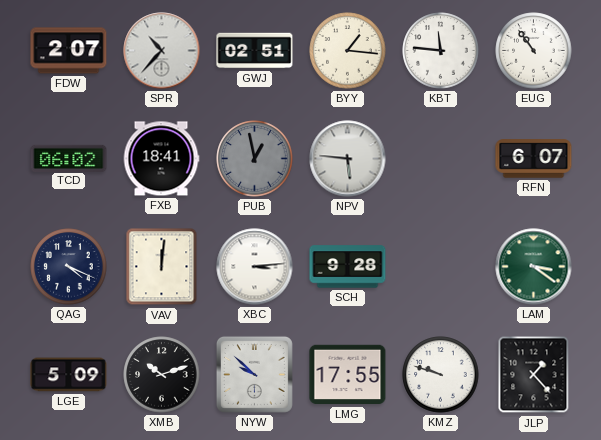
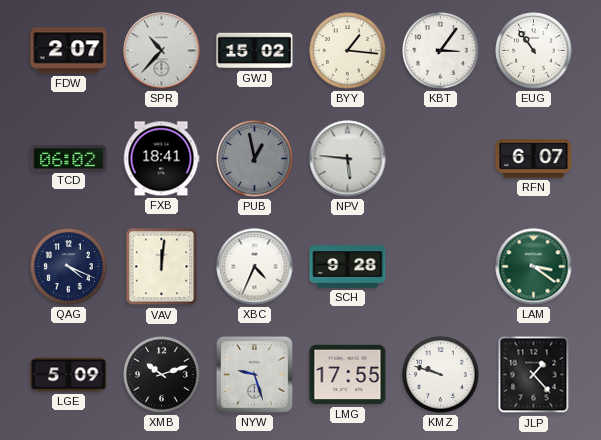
GWJ: 02:51 -> 15:02
KBT: 11:46 -> 3:06
XBC: 3:14 -> 4:34
NYW: 9:52 -> 9:27
